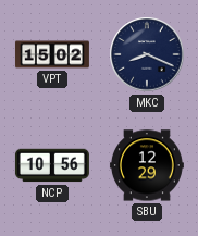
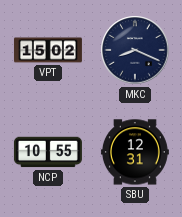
NCP: 10:56 -> 10:55
SBU: 12:29 -> 12:31
